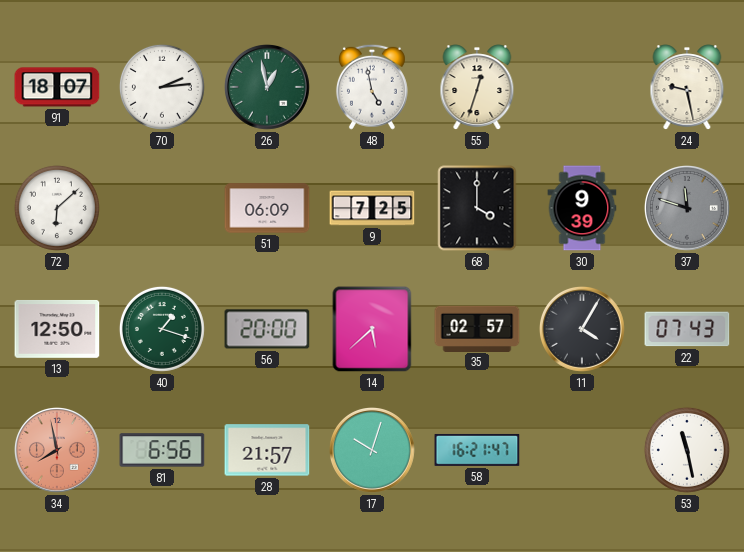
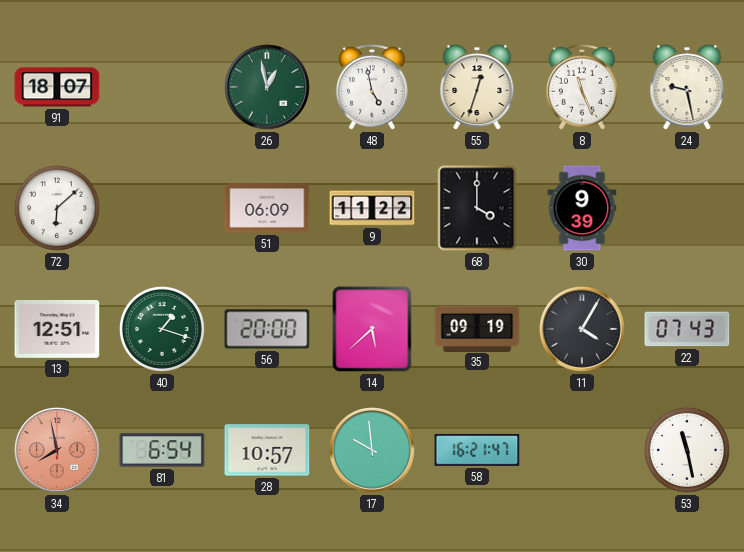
70: 2:14 -> none
8: none -> 11:26
9: 7:25 -> 11:22
37: 11:48 -> none
13: 12:50 -> 12:51
35: 02:57 -> 09:19
81: 6:56 -> 6:54
28: 21:57 -> 10:57
17: 10:03 -> 9:59
